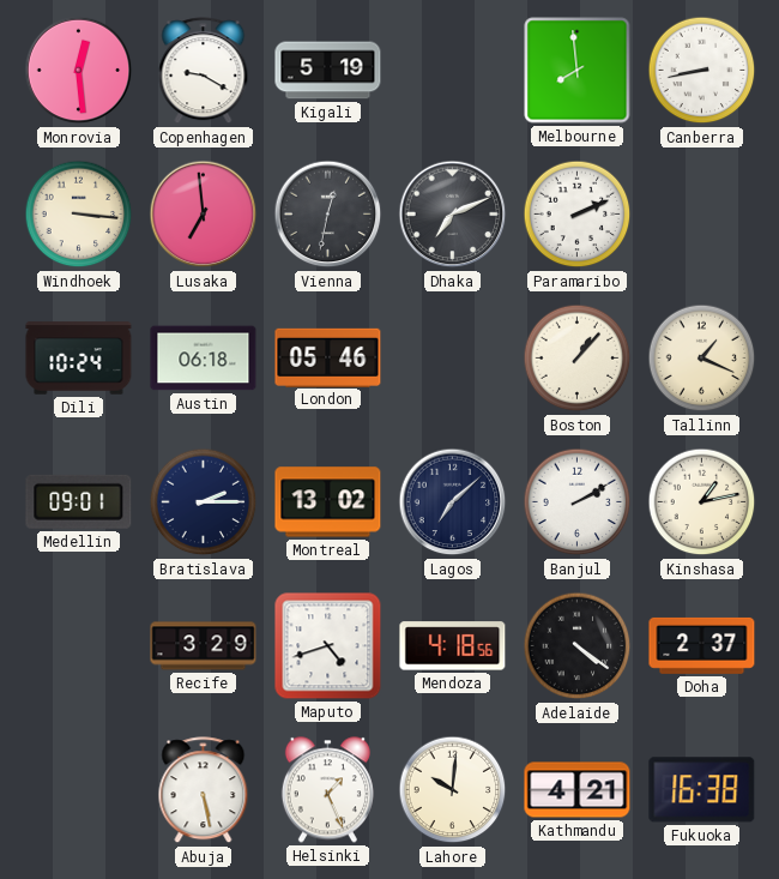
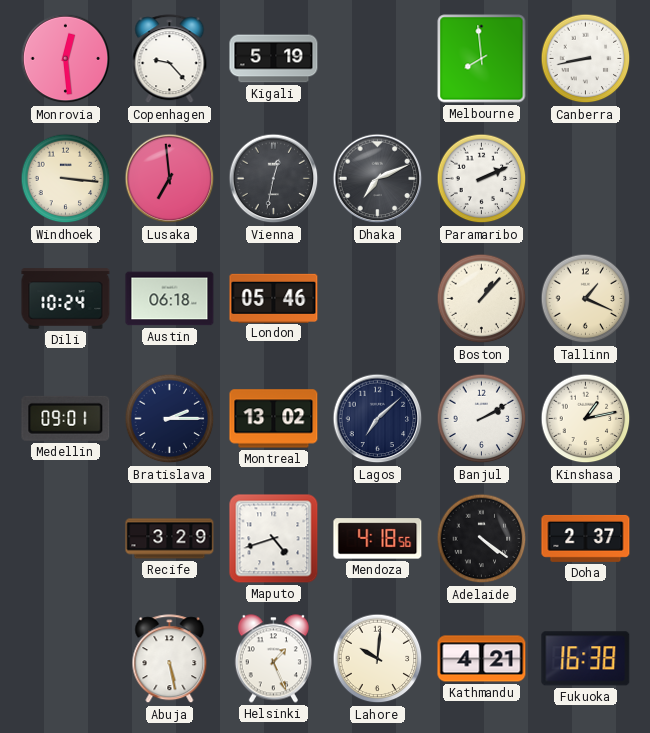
Copenhagen: 9:20 -> 9:23
